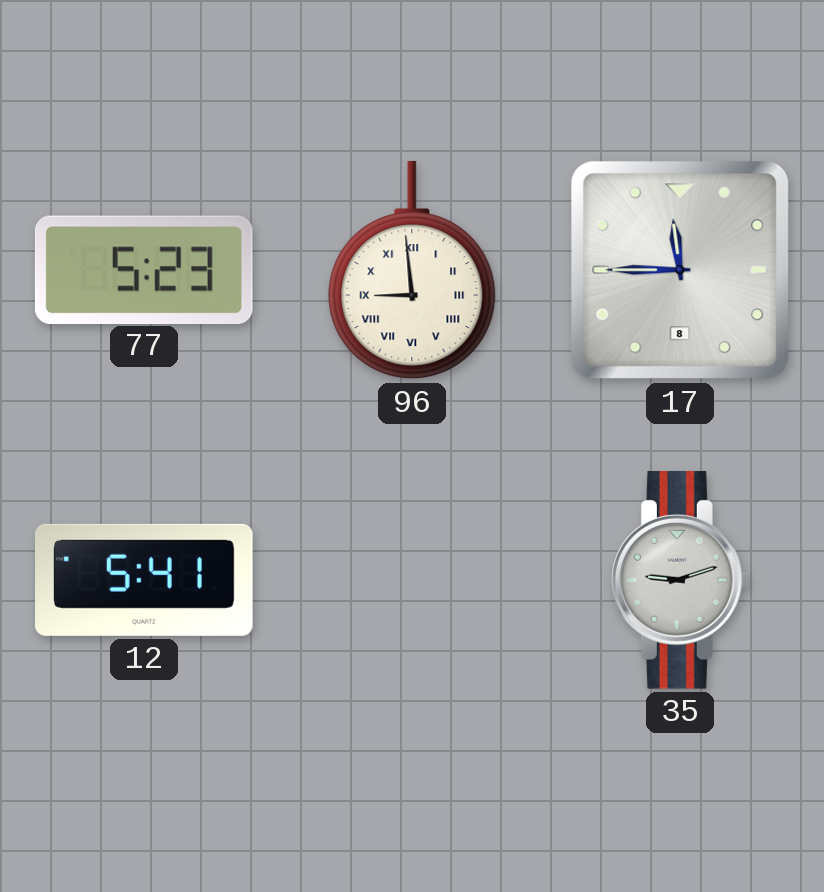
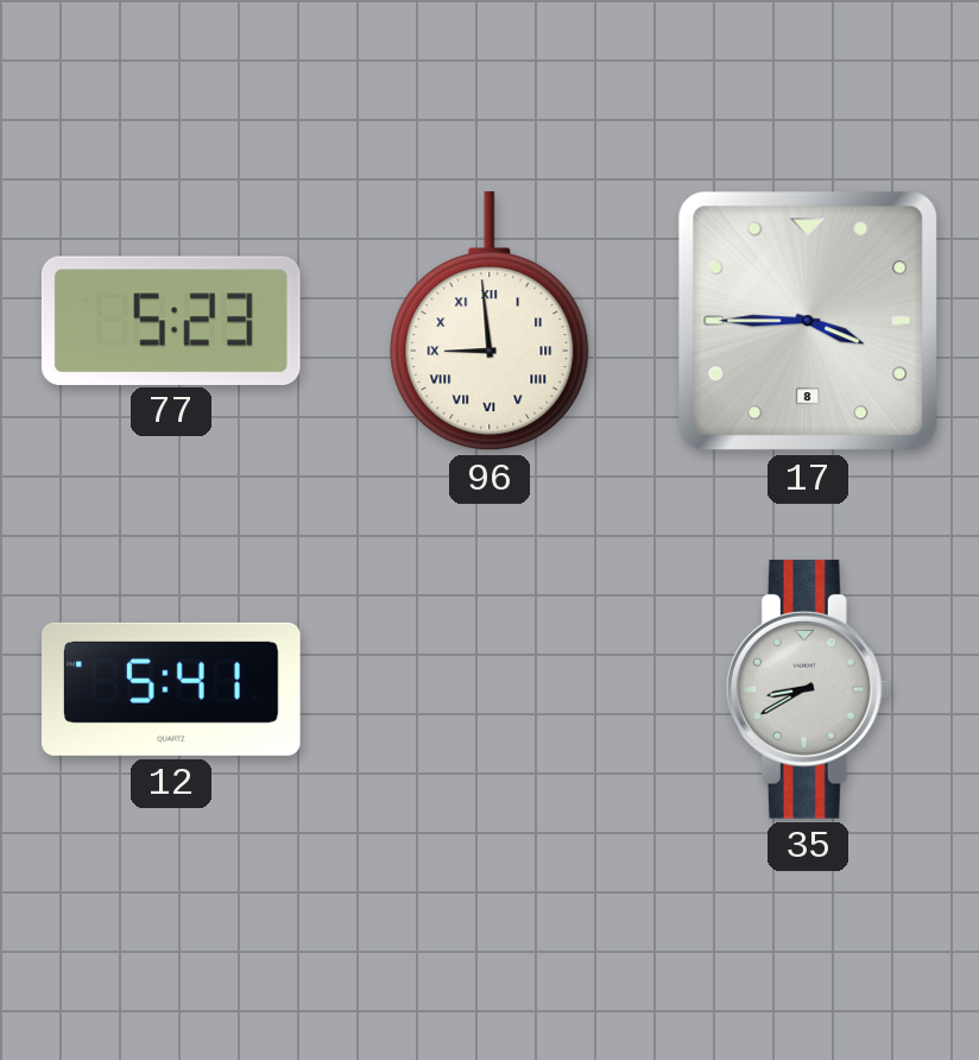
17: 11:45 -> 3:45
35: 9:12 -> 8:40
